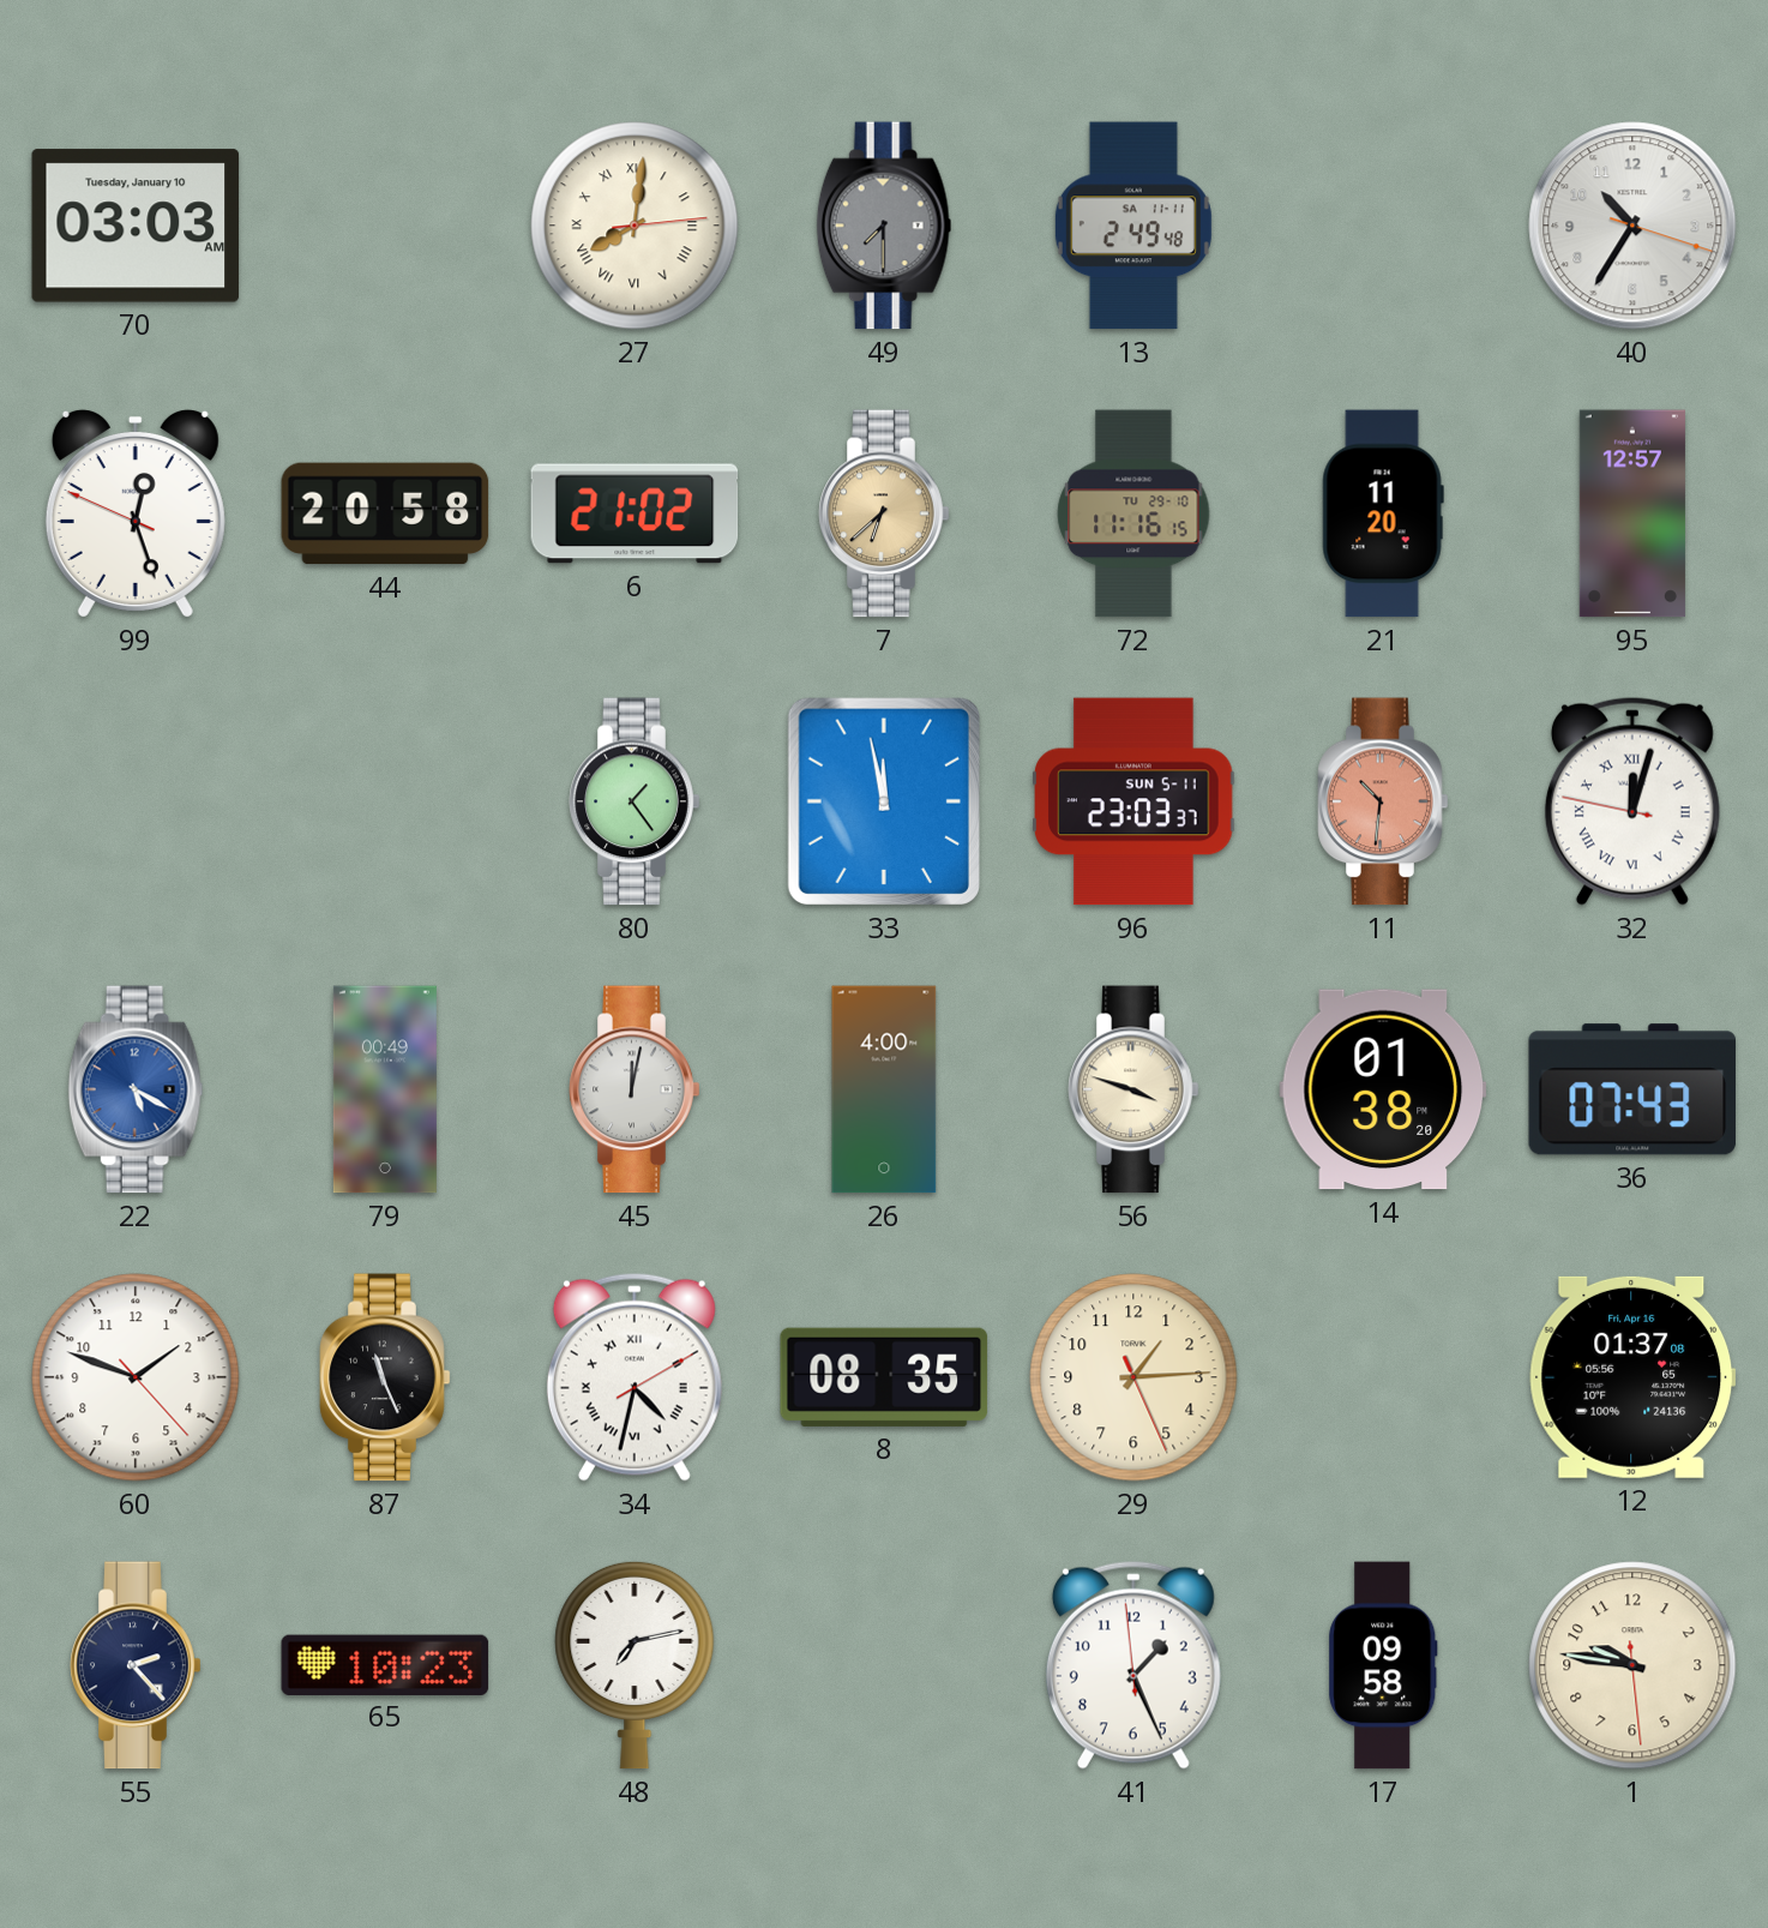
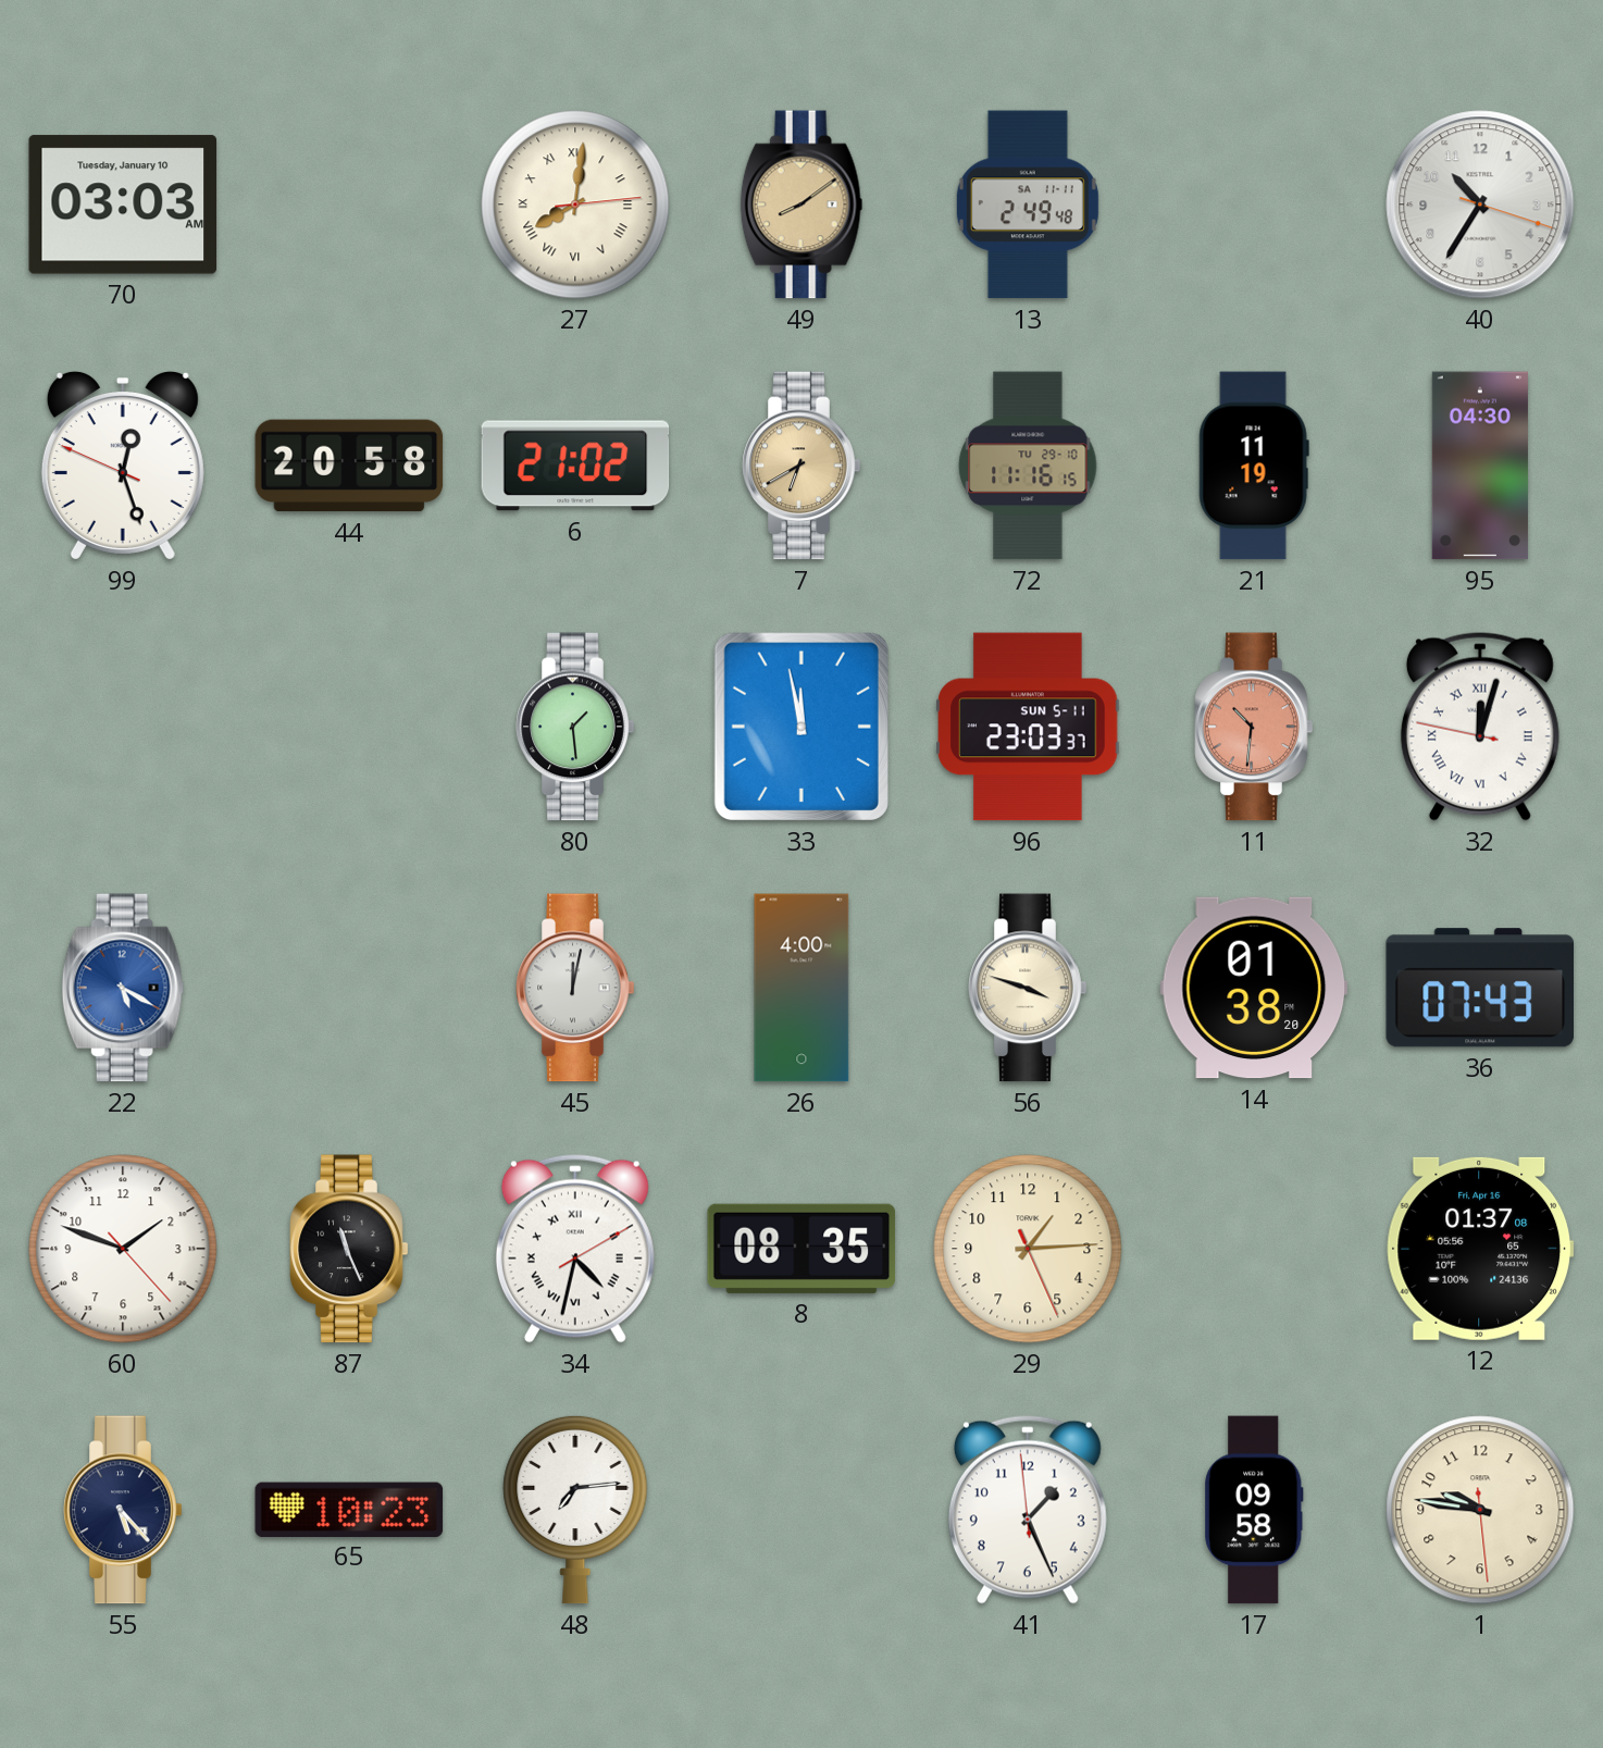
49: 7:30 -> 8:09
49 dial: grey -> champagne
7: 6:38 -> 6:40
21: 11:20 -> 11:19
95: 12:57 -> 04:30
80: 1:24 -> 1:29
79: 00:49 -> none
55: 2:23 -> 5:23
48: 7:13 -> 7:14
